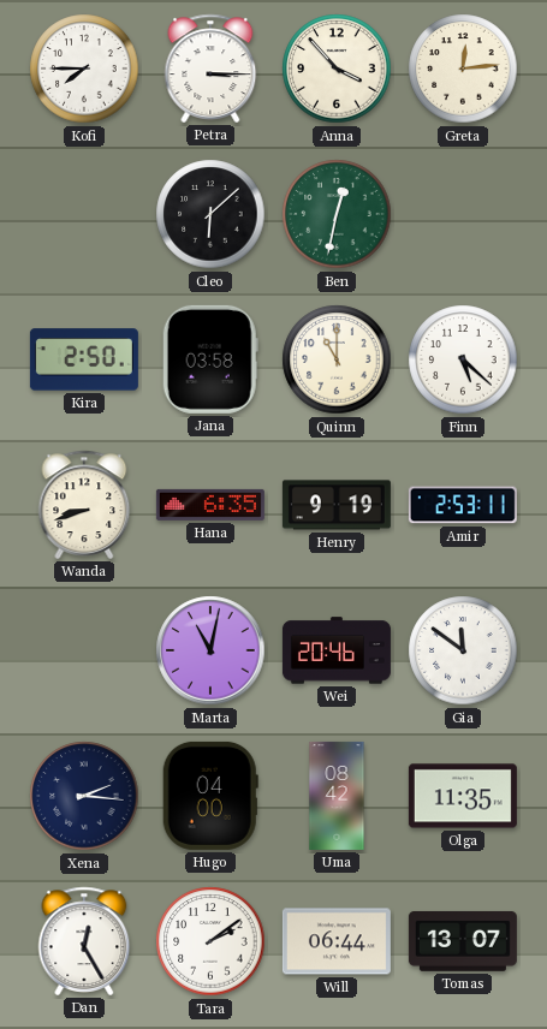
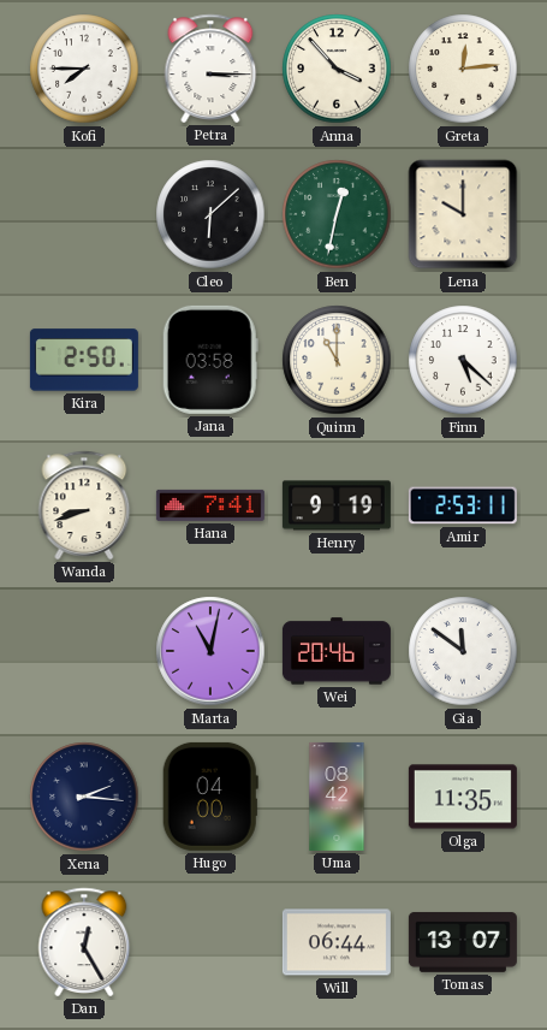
Lena: none -> 10:00
Hana: 6:35 -> 7:41
Tara: 2:09 -> none
